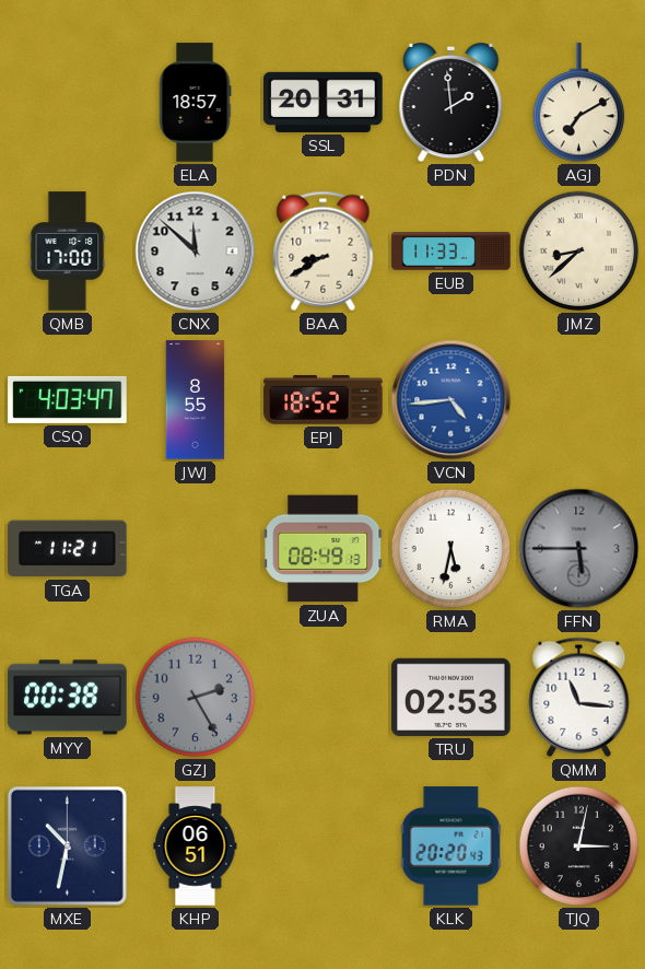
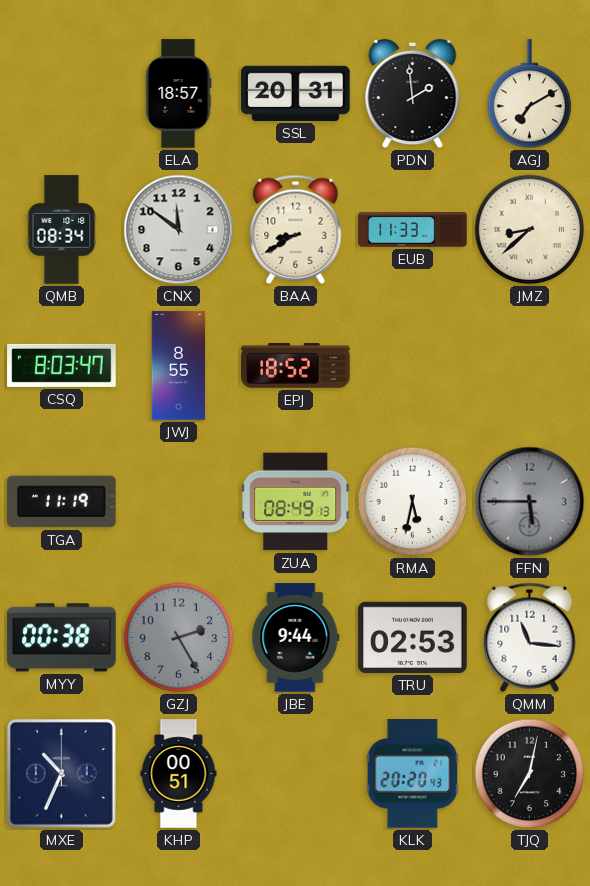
QMB: 17:00 -> 08:34
CNX: 11:52 -> 11:51
CSQ: 4:03 -> 8:03
VCN: 4:44 -> none
TGA: 11:21 -> 11:19
JBE: none -> 9:44
MXE: 10:32 -> 10:34
KHP: 06:51 -> 00:51
TJQ: 3:02 -> 7:02
